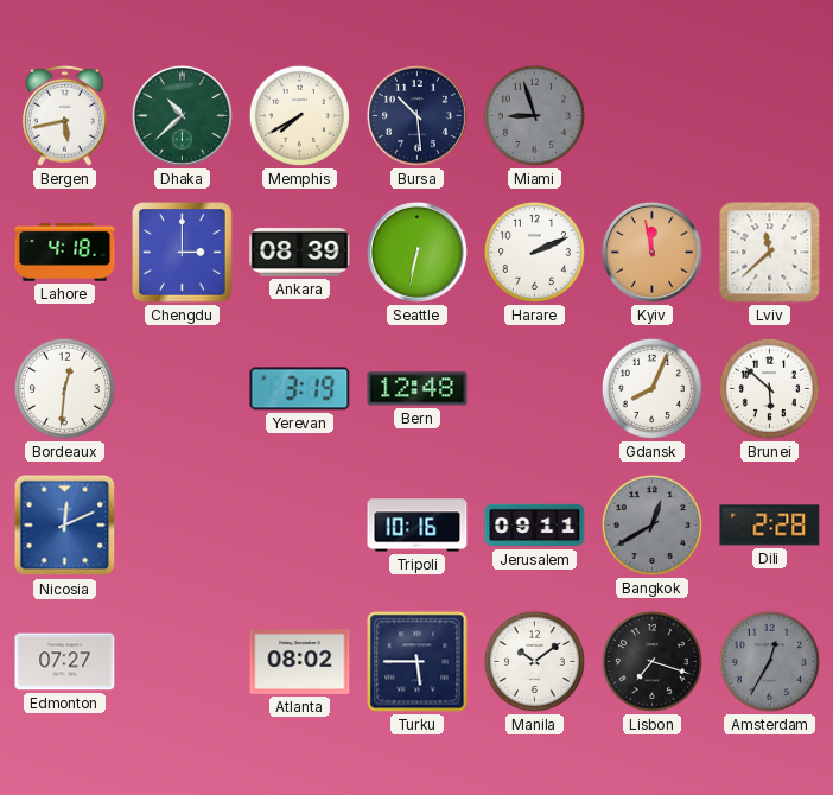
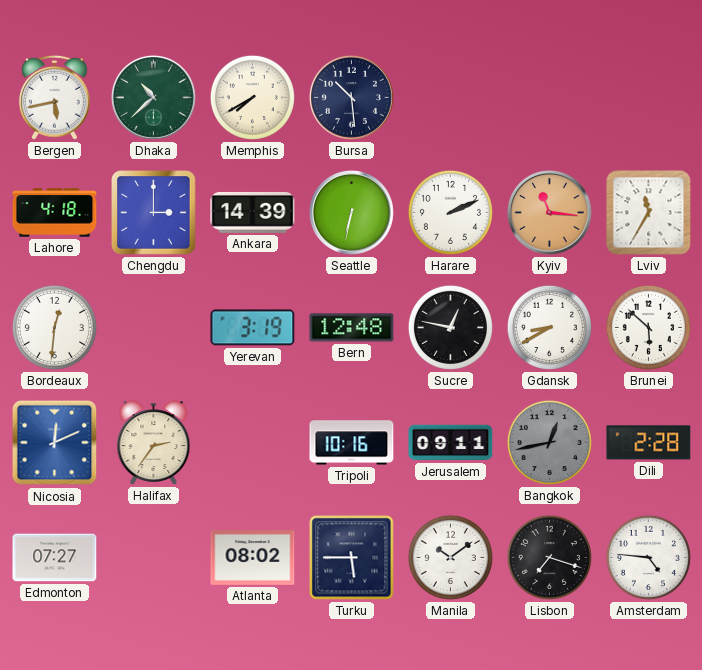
Miami: 8:57 -> none
Ankara: 08:39 -> 14:39
Kyiv: 11:58 -> 11:16
Lviv: 11:38 -> 11:35
Sucre: none -> 12:47
Gdansk: 8:04 -> 8:40
Halifax: none -> 2:36
Bangkok: 12:40 -> 12:43
Amsterdam: 12:35 -> 4:46
Amsterdam dial: grey -> white
